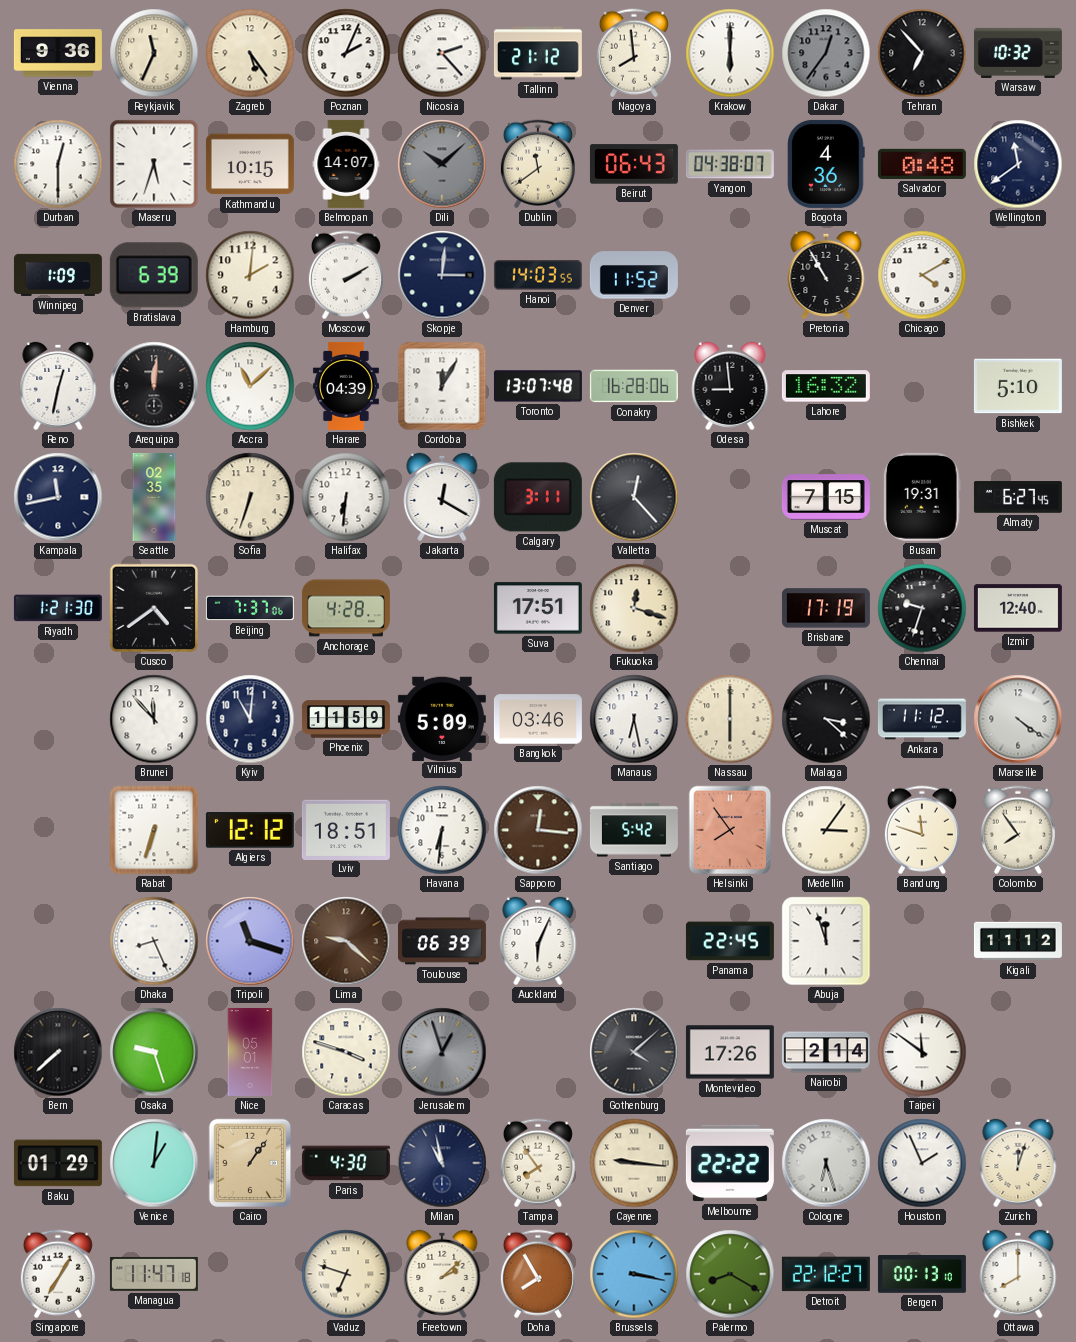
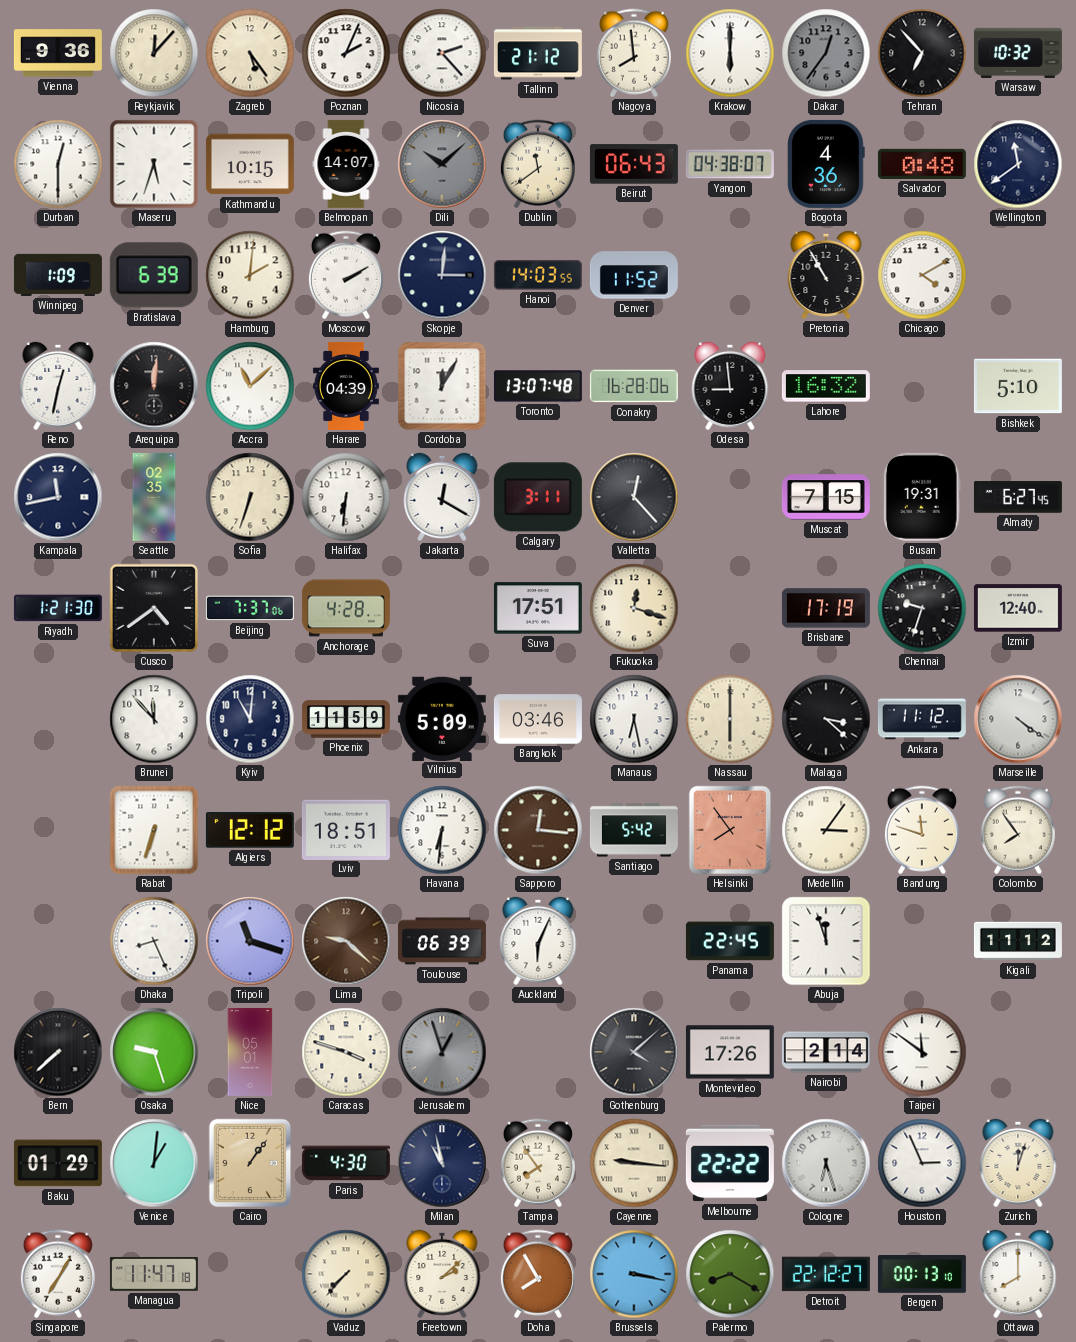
Reykjavik: 11:34 -> 12:07
Houston: 1:56 -> 2:56
Vaduz: 6:48 -> 7:37
